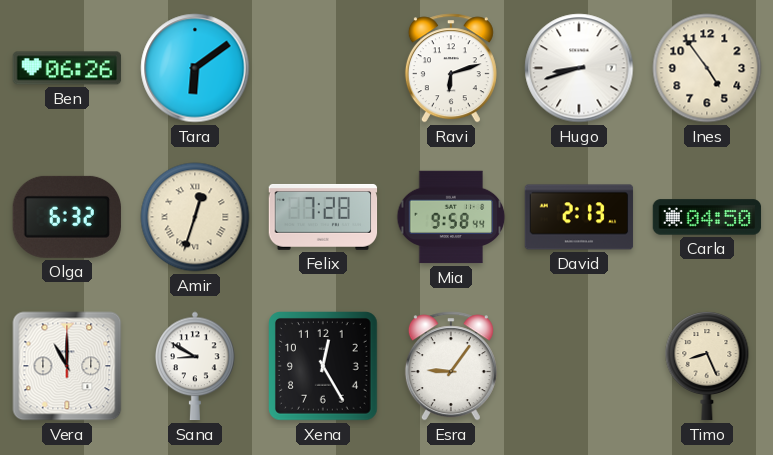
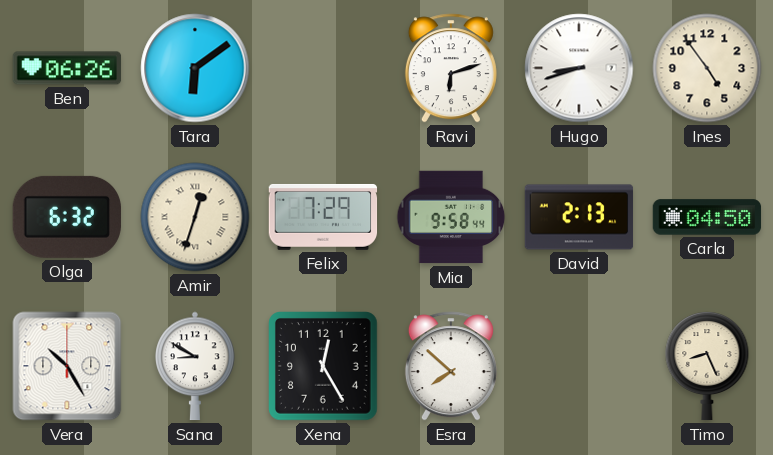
Felix: 7:28 -> 7:29
Vera: 11:00 -> 10:25
Esra: 9:06 -> 7:52
